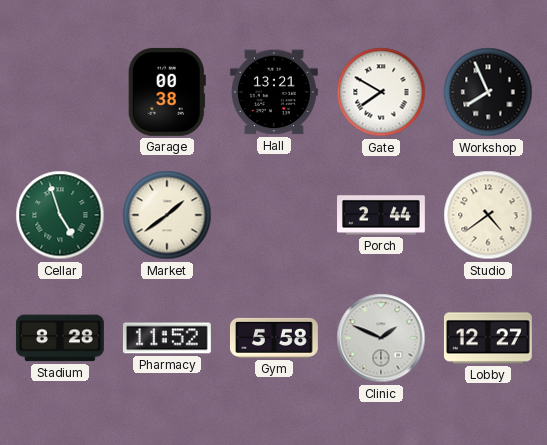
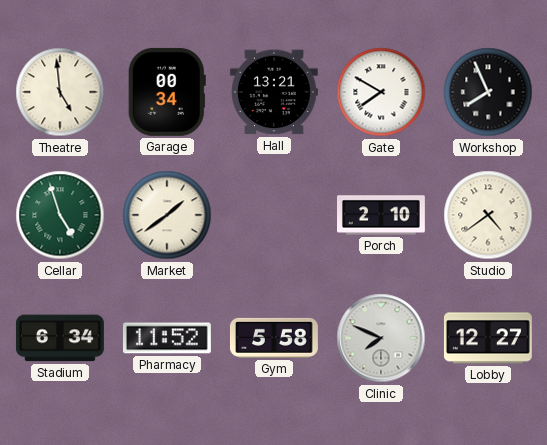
Theatre: none -> 4:59
Garage: 00:38 -> 00:34
Porch: 2:44 -> 2:10
Stadium: 8:28 -> 6:34
Clinic: 1:49 -> 7:49
